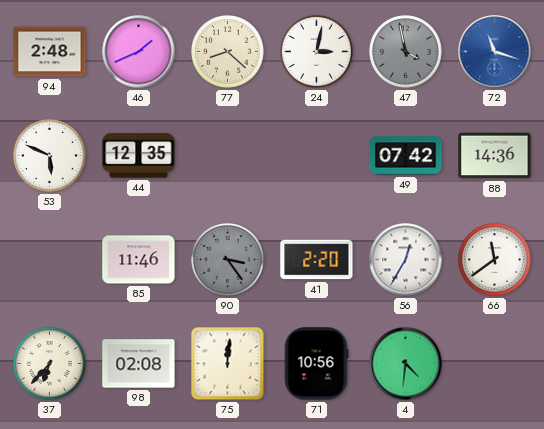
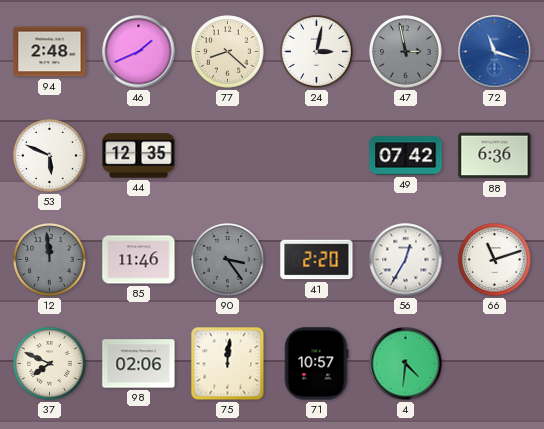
47: 3:58 -> 2:58
88: 14:36 -> 6:36
12: none -> 11:59
66: 11:39 -> 11:12
37: 6:37 -> 7:49
98: 02:08 -> 02:06
71: 10:56 -> 10:57
